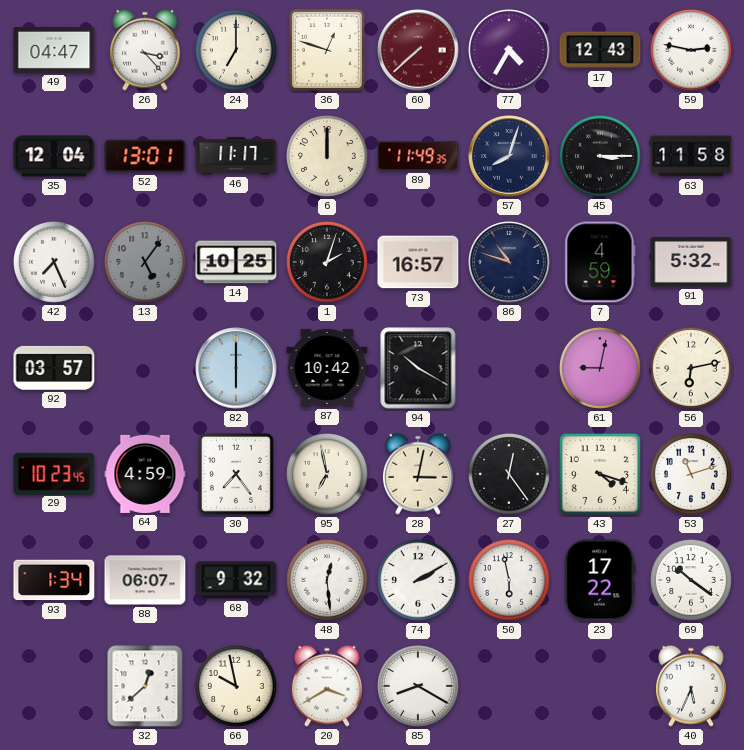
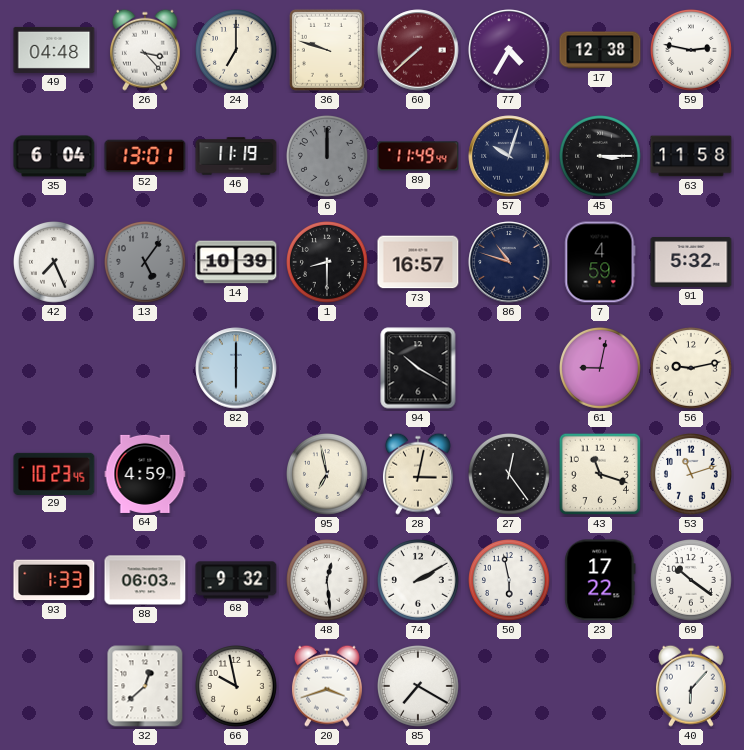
49: 04:47 -> 04:48
36: 12:48 -> 9:48
17: 12:43 -> 12:38
35: 12:04 -> 6:04
46: 11:17 -> 11:19
6 dial: cream -> grey
89: 11:49:35 -> 11:49:44
57: 8:03 -> 10:03
14: 10:25 -> 10:39
1: 2:03 -> 8:30
92: 03:57 -> none
87: 10:42 -> none
56: 6:13 -> 9:13
30: 7:24 -> none
43: 4:18 -> 11:18
93: 1:34 -> 1:33
88: 06:07 -> 06:03
20: 3:40 -> 3:42
85: 8:20 -> 7:20
40: 5:34 -> 6:07
